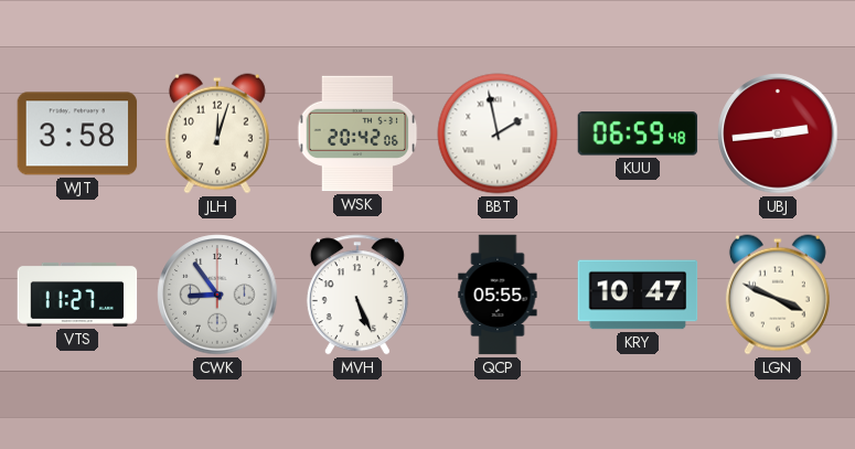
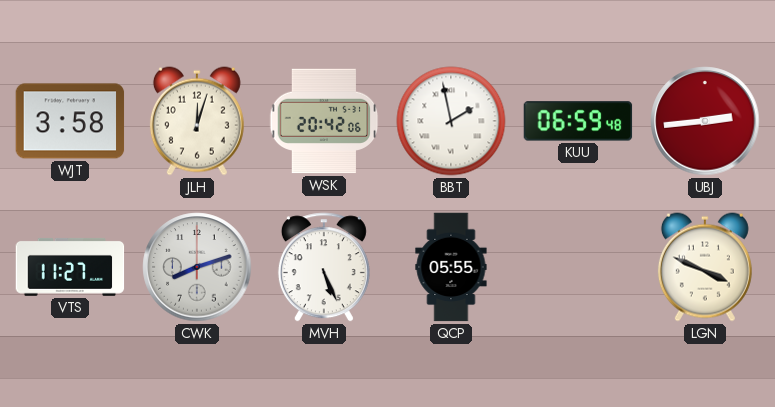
CWK: 8:54 -> 8:12
KRY: 10:47 -> none
